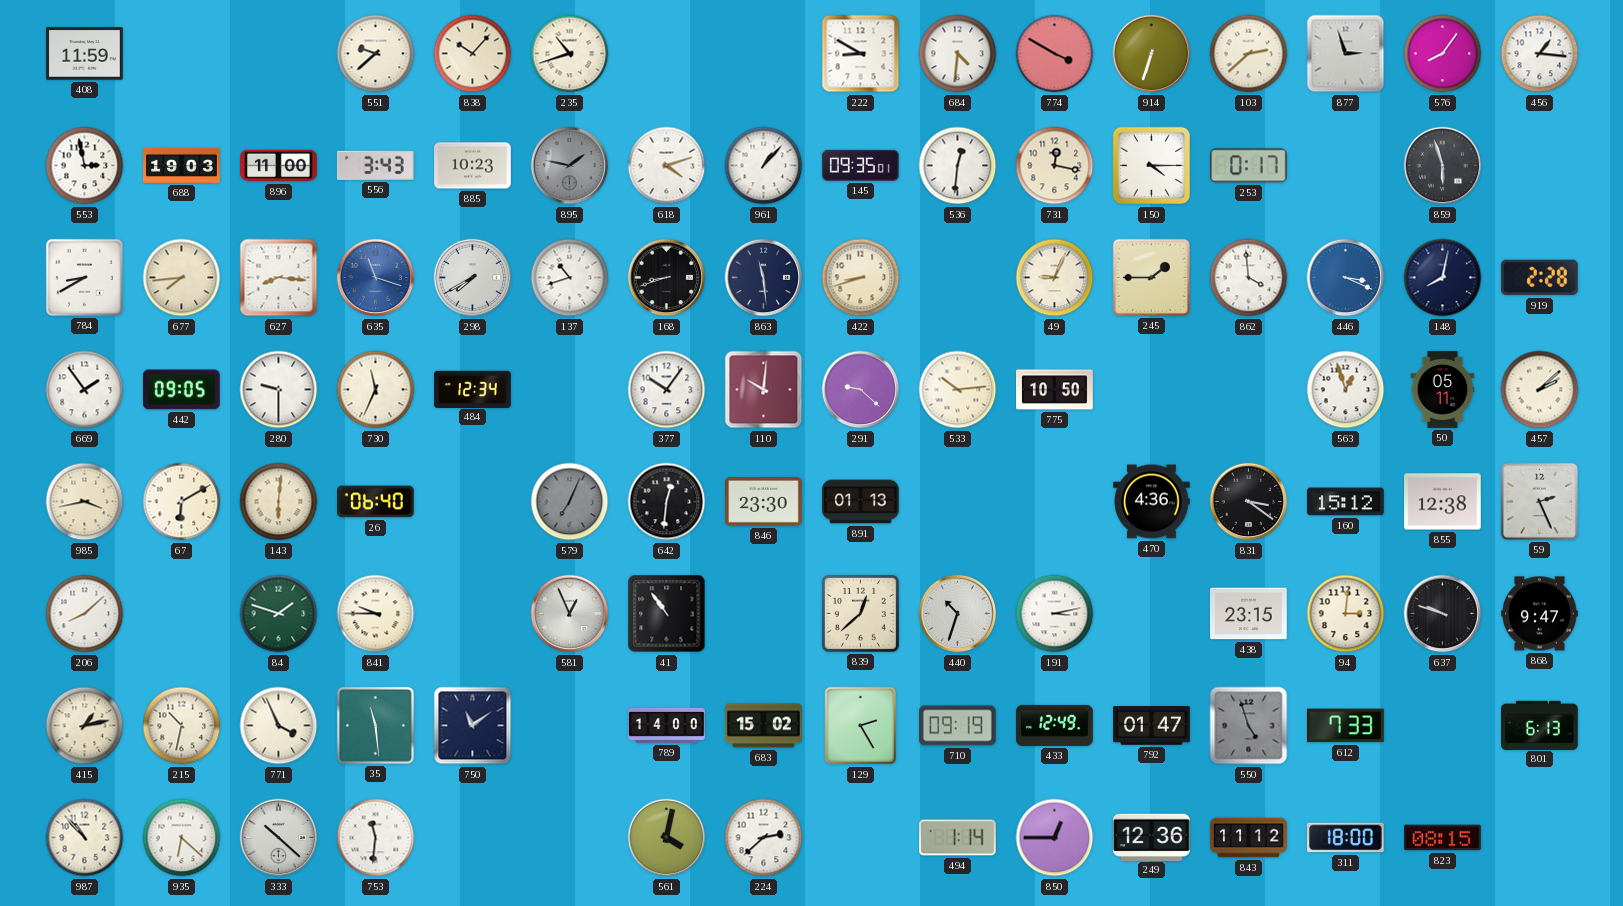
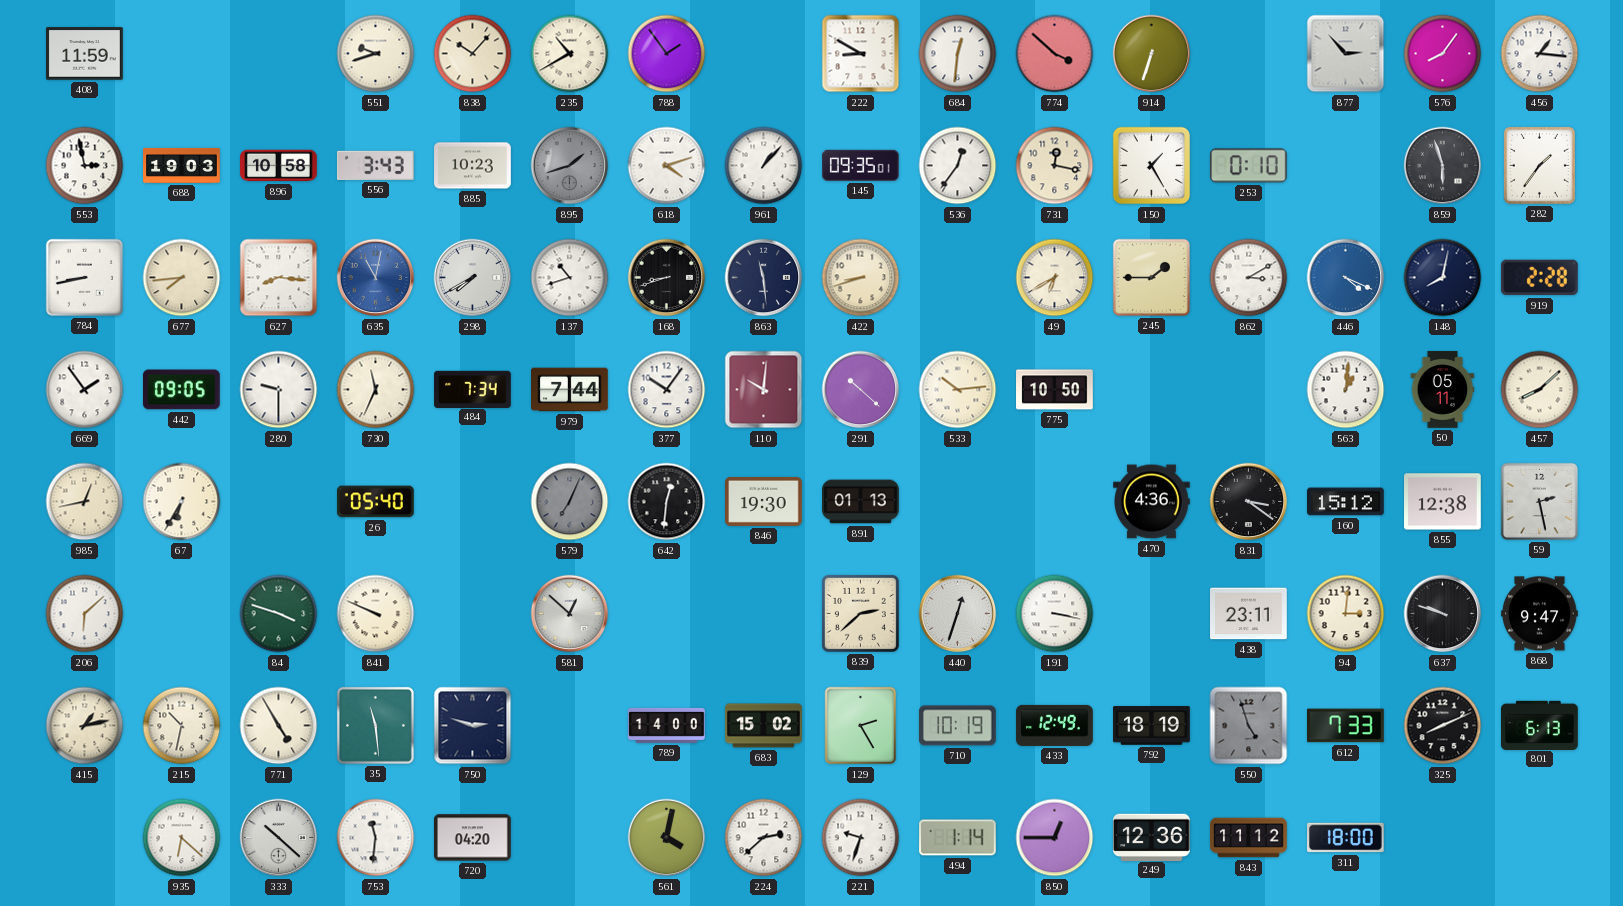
551: 9:38 -> 9:42
235: 10:42 -> 10:40
788: none -> 1:54
684: 4:31 -> 12:31
774: 3:50 -> 3:52
103: 2:38 -> none
877: 2:57 -> 2:53
896: 11:00 -> 10:58
895: 1:47 -> 1:42
536: 12:31 -> 12:36
150: 4:15 -> 1:25
253: 0:17 -> 0:10
282: none -> 1:36
784: 8:40 -> 8:43
635: 11:18 -> 11:02
49: 9:04 -> 6:40
862: 3:59 -> 3:10
446: 3:19 -> 4:19
484: 12:34 -> 7:34
979: none -> 7:44
291: 9:22 -> 10:22
563: 12:57 -> 1:01
457: 2:08 -> 8:08
985: 3:43 -> 12:43
67: 6:10 -> 6:35
143: 6:01 -> none
26: 06:40 -> 05:40
846: 23:30 -> 19:30
59: 2:26 -> 2:28
206: 8:08 -> 6:08
84: 1:48 -> 3:48
841: 9:45 -> 9:49
581: 12:56 -> 12:52
41: 10:54 -> none
839: 12:38 -> 2:38
440: 10:33 -> 12:33
191: 3:13 -> 3:17
438: 23:15 -> 23:11
771: 3:56 -> 4:55
750: 11:09 -> 2:48
710: 09:19 -> 10:19
792: 01:47 -> 18:19
325: none -> 8:11
987: 10:53 -> none
720: none -> 04:20
221: none -> 9:33
823: 08:15 -> none
